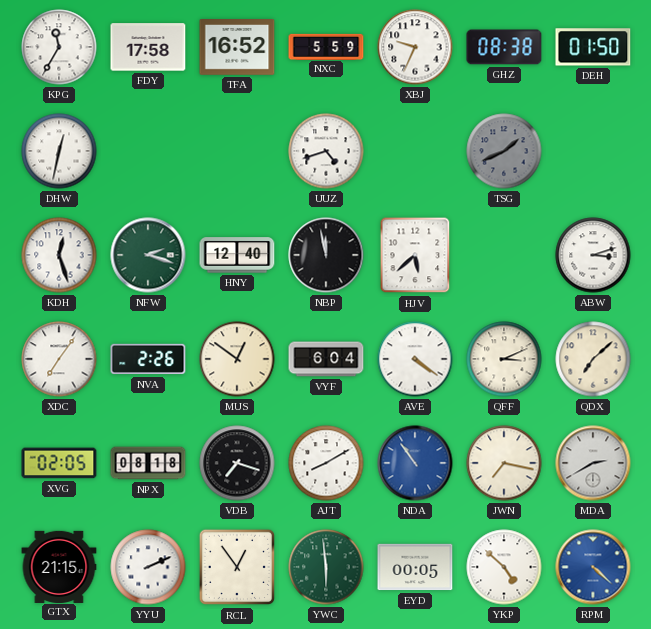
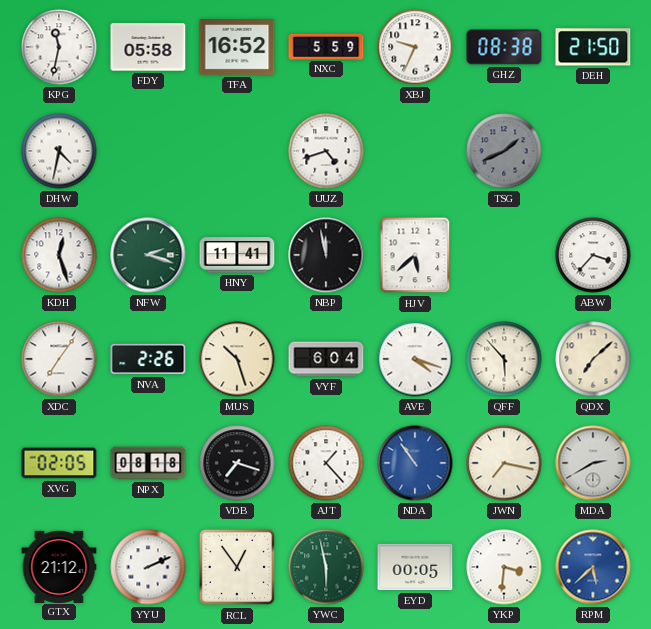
KPG: 11:35 -> 11:32
FDY: 17:58 -> 05:58
DEH: 01:50 -> 21:50
DHW: 12:32 -> 4:32
HNY: 12:40 -> 11:41
ABW: 3:12 -> 3:37
MUS: 12:51 -> 10:27
AVE: 4:21 -> 4:18
QFF: 3:11 -> 5:53
AJT: 8:10 -> 1:23
GTX: 21:15 -> 21:12
YWC: 5:59 -> 5:58
YKP: 4:52 -> 3:31
RPM: 4:22 -> 5:38
